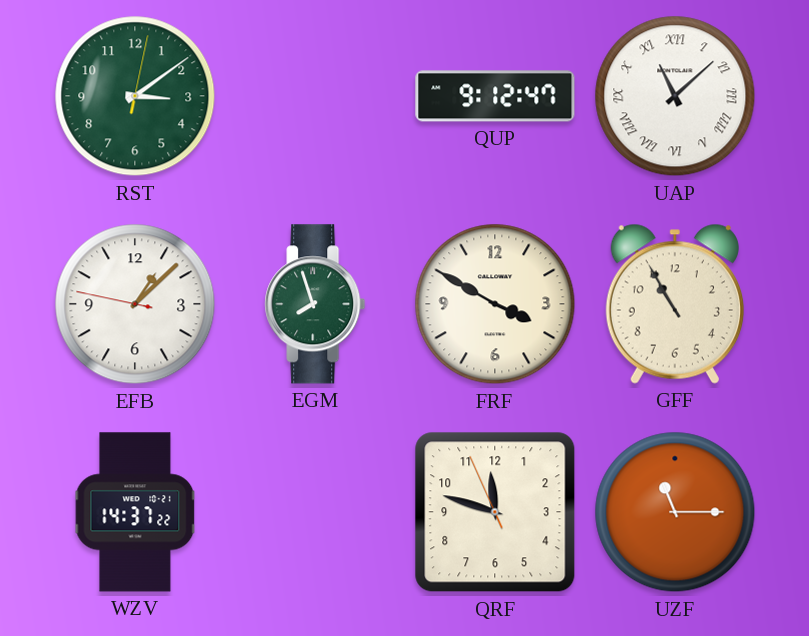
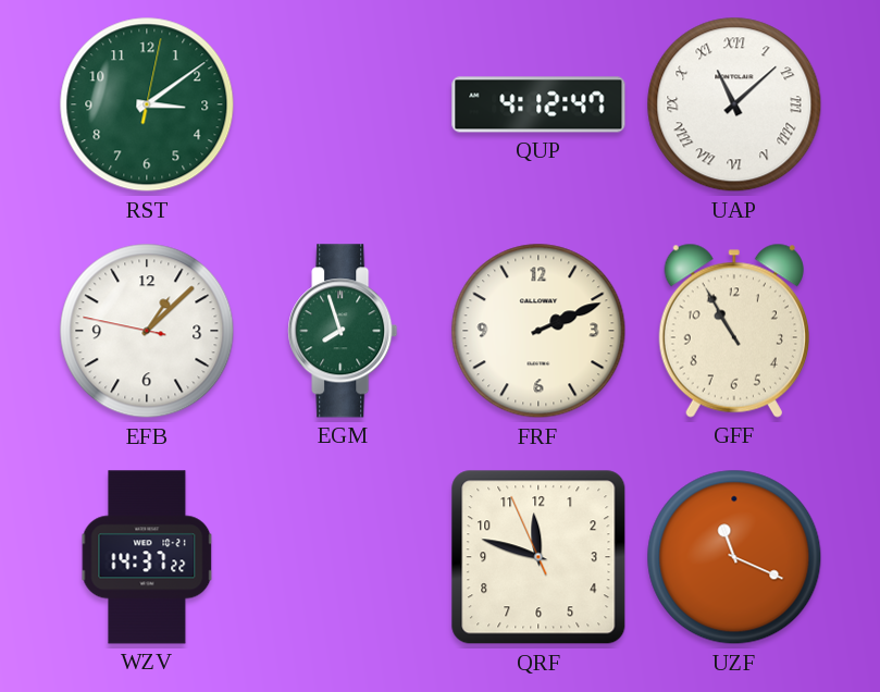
QUP: 9:12 -> 4:12
FRF: 3:50 -> 2:11
UZF: 11:15 -> 11:19
